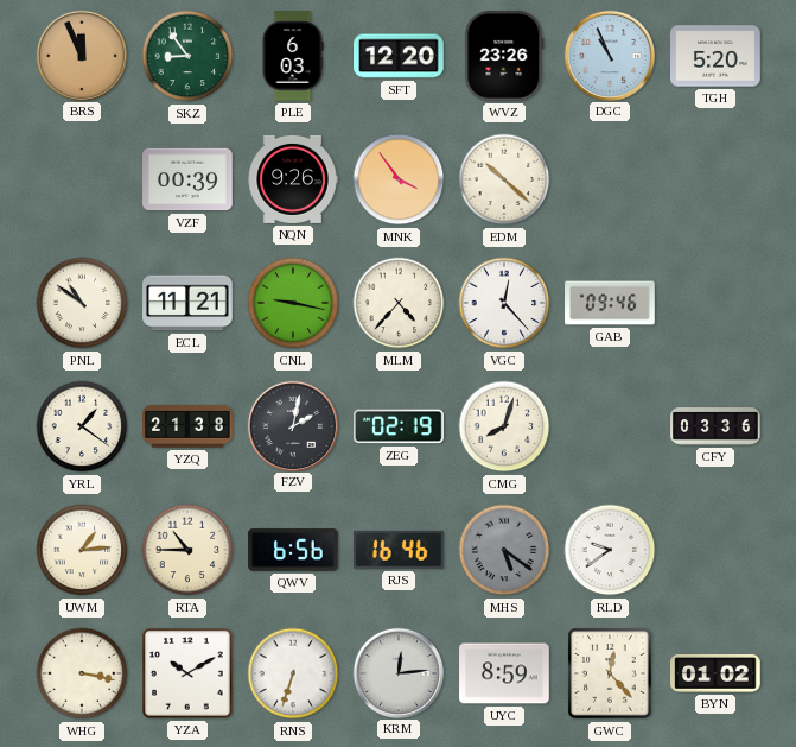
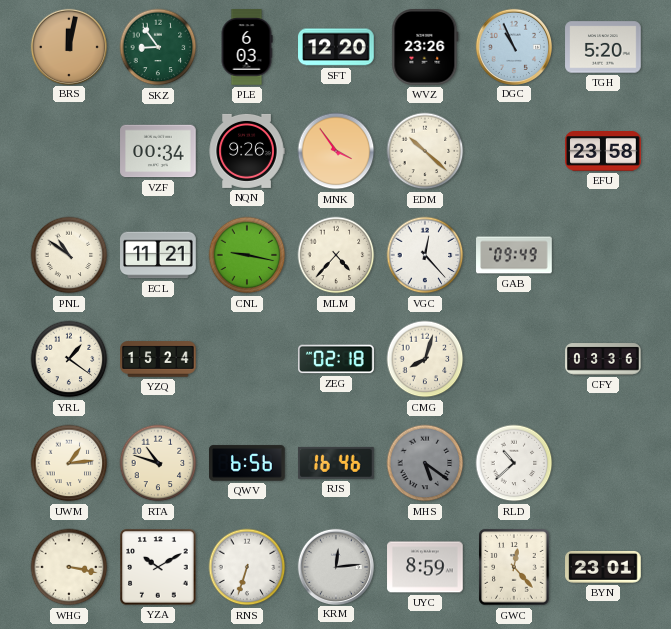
BRS: 11:56 -> 12:02
VZF: 00:39 -> 00:34
EFU: none -> 23:58
GAB: 09:46 -> 09:49
YZQ: 21:38 -> 15:24
FZV: 2:02 -> none
ZEG: 02:19 -> 02:18
RTA: 10:45 -> 10:48
RLD: 9:39 -> 10:38
BYN: 01:02 -> 23:01
